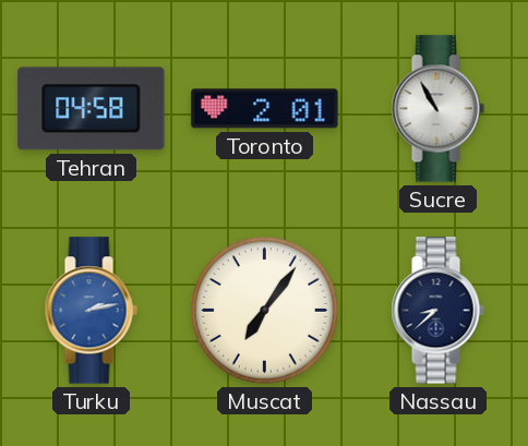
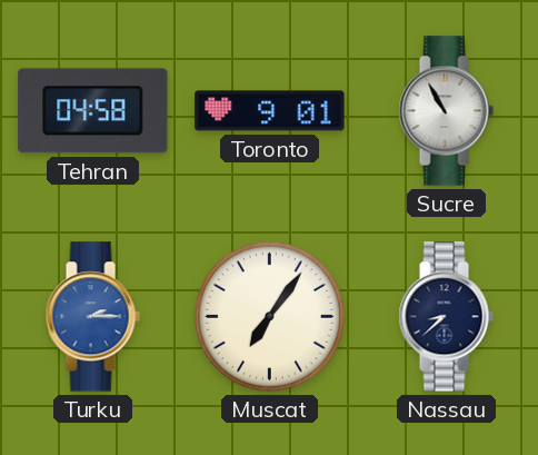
Toronto: 2:01 -> 9:01
Turku: 2:13 -> 2:15
